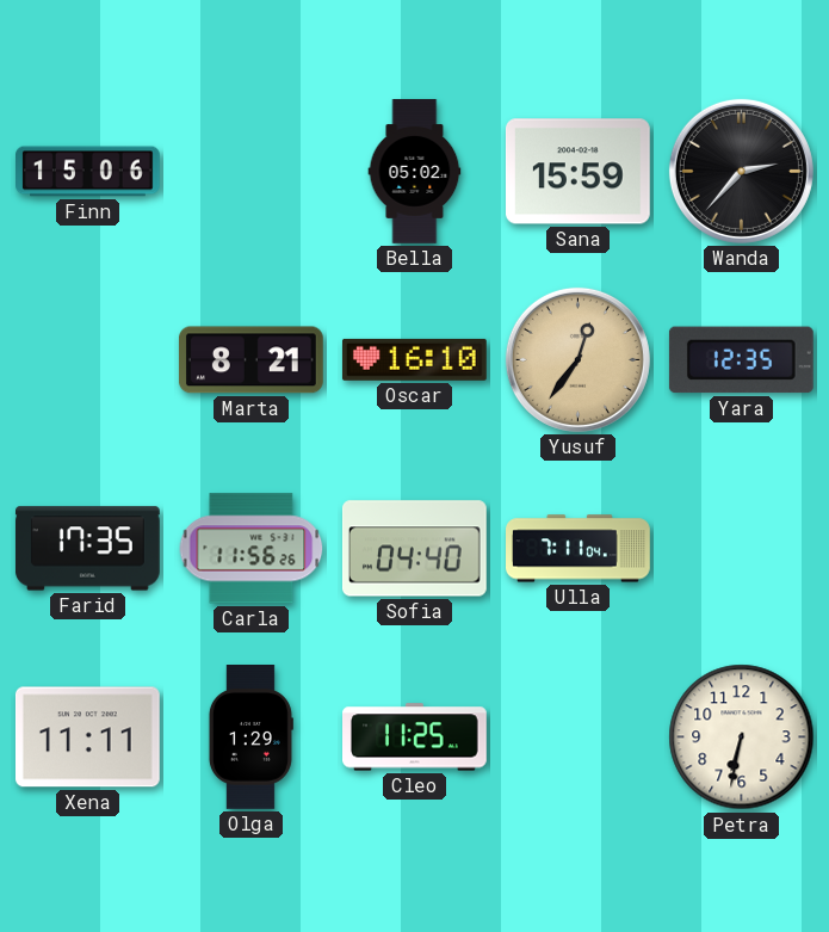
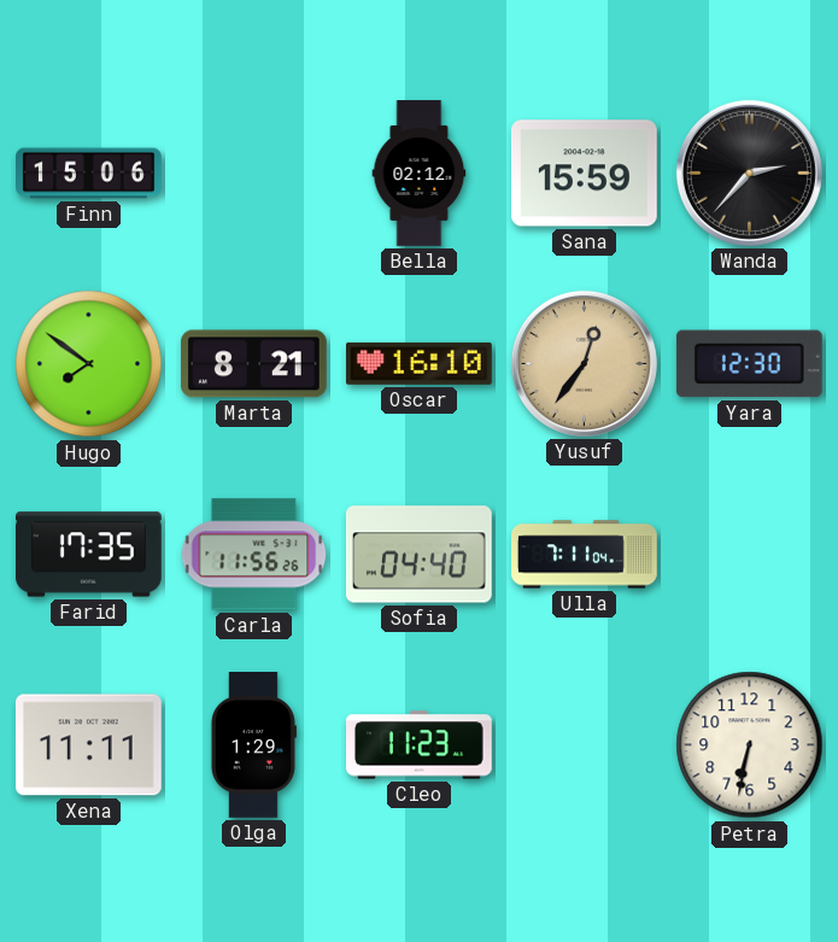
Bella: 05:02 -> 02:12
Hugo: none -> 7:51
Yara: 12:35 -> 12:30
Cleo: 11:25 -> 11:23
